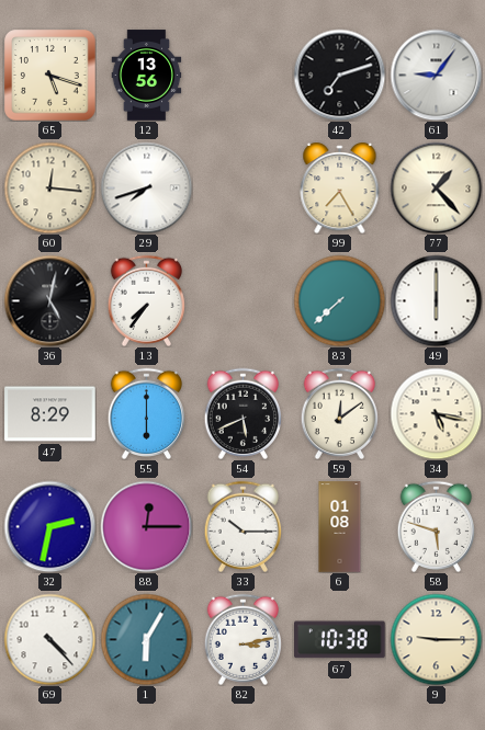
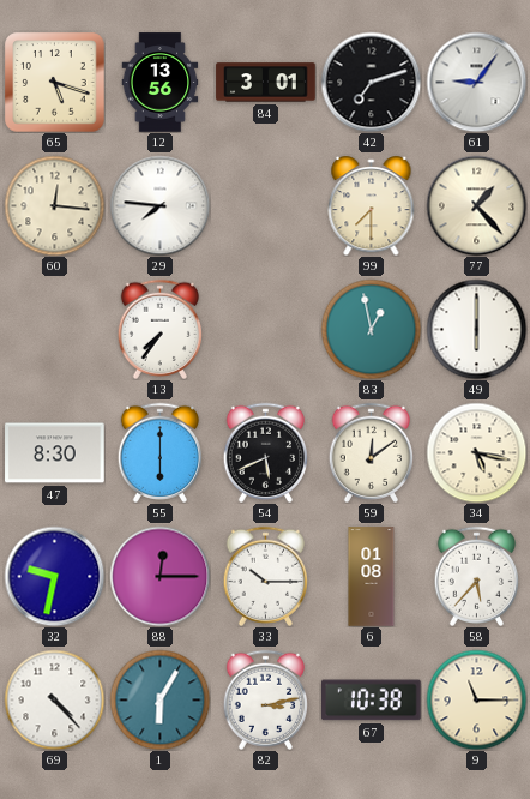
84: none -> 3:01
29: 7:42 -> 7:46
99: 7:25 -> 7:30
36: 5:02 -> none
83: 7:38 -> 12:58
47: 8:29 -> 8:30
32: 2:32 -> 9:32
58: 5:48 -> 5:37
9: 9:15 -> 11:15
